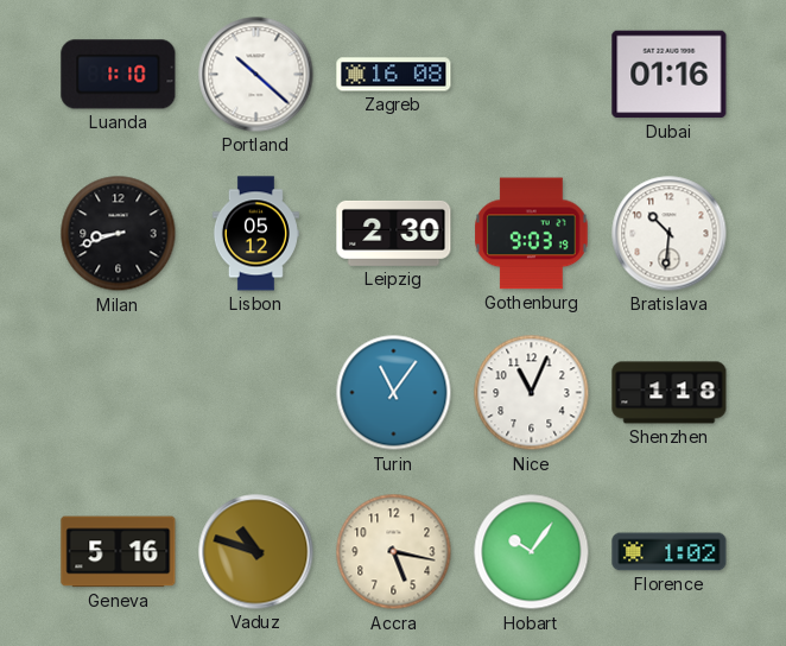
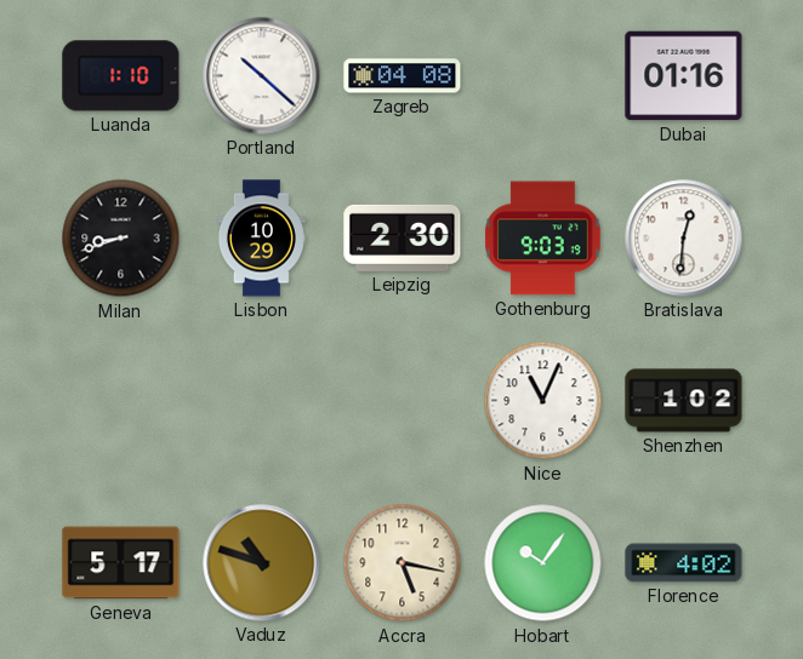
Zagreb: 16:08 -> 04:08
Lisbon: 05:12 -> 10:29
Bratislava: 10:31 -> 12:31
Turin: 11:06 -> none
Shenzhen: 1:18 -> 1:02
Geneva: 5:16 -> 5:17
Florence: 1:02 -> 4:02
